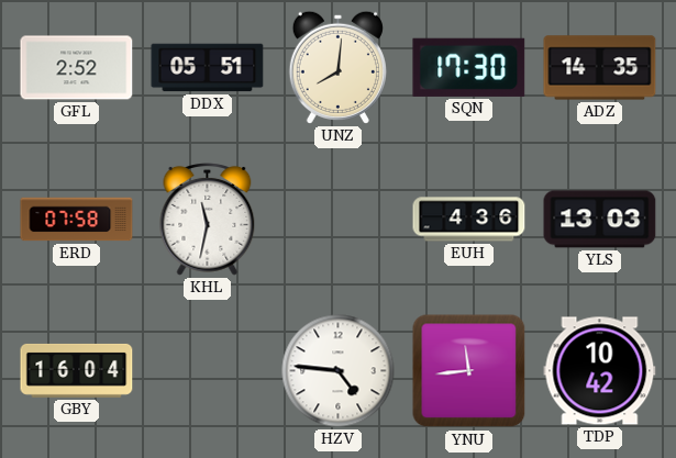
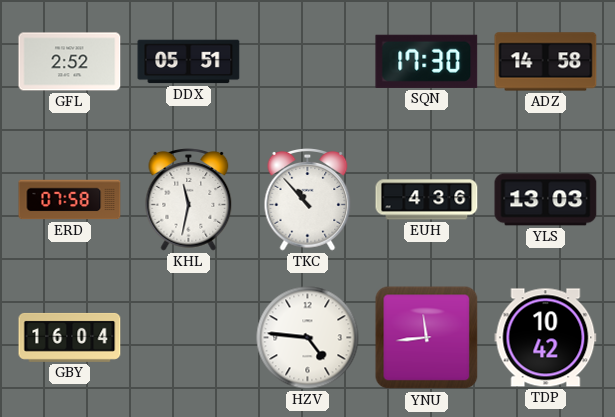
UNZ: 8:01 -> none
ADZ: 14:35 -> 14:58
TKC: none -> 10:53
